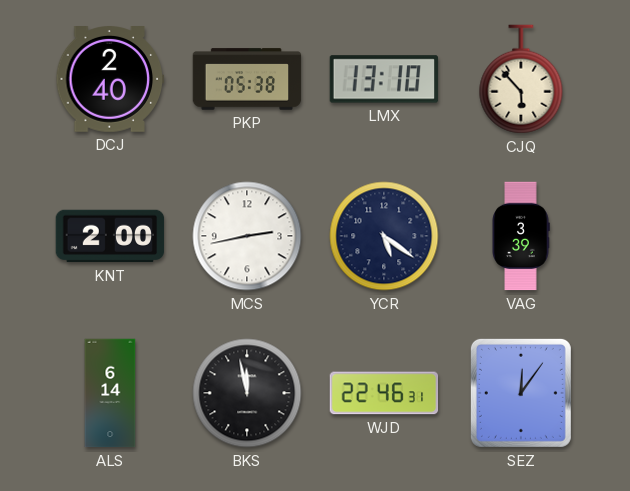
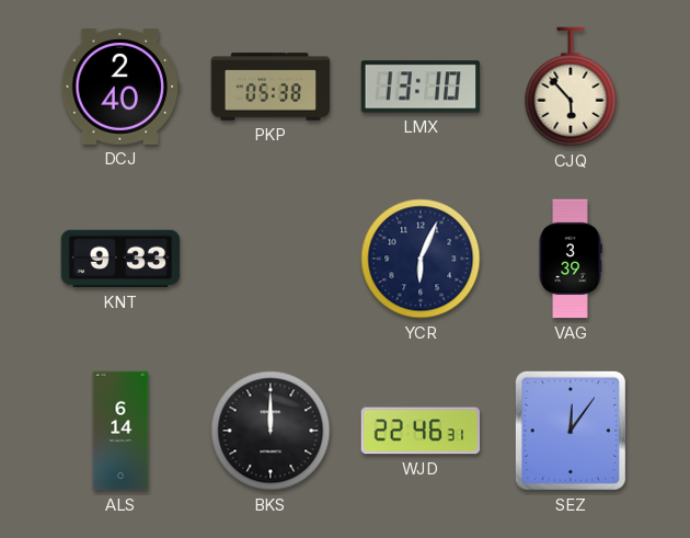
KNT: 2:00 -> 9:33
MCS: 2:43 -> none
YCR: 5:21 -> 6:04
BKS: 11:58 -> 12:00
